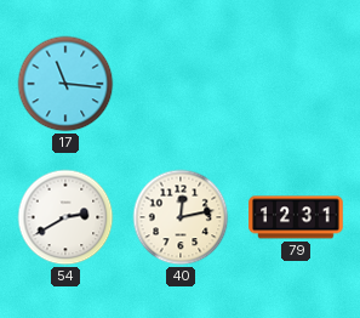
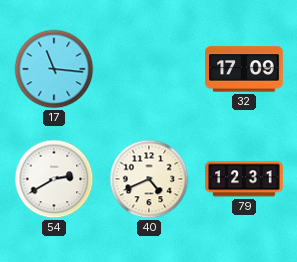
32: none -> 17:09
40: 12:13 -> 4:41
